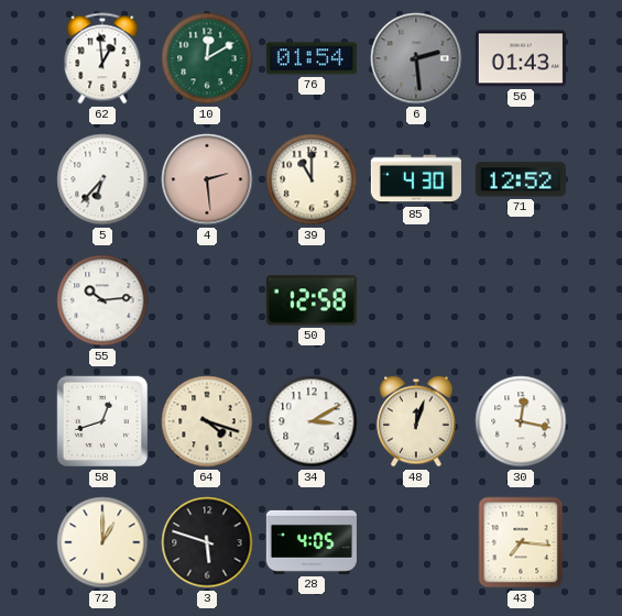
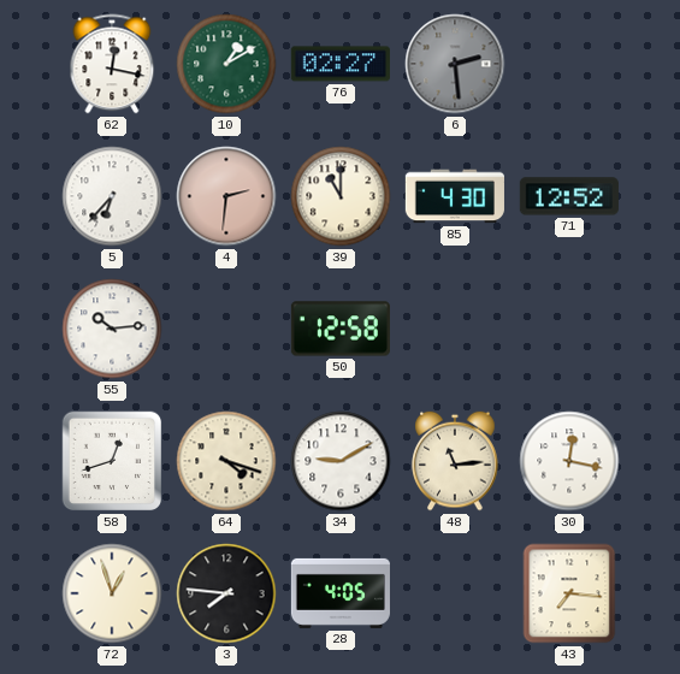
62: 12:59 -> 12:17
10: 12:10 -> 1:10
76: 01:54 -> 02:27
56: 01:43 -> none
4: 2:29 -> 2:31
34: 3:10 -> 9:10
48: 12:03 -> 11:14
72: 1:00 -> 12:57
3: 5:48 -> 7:46
